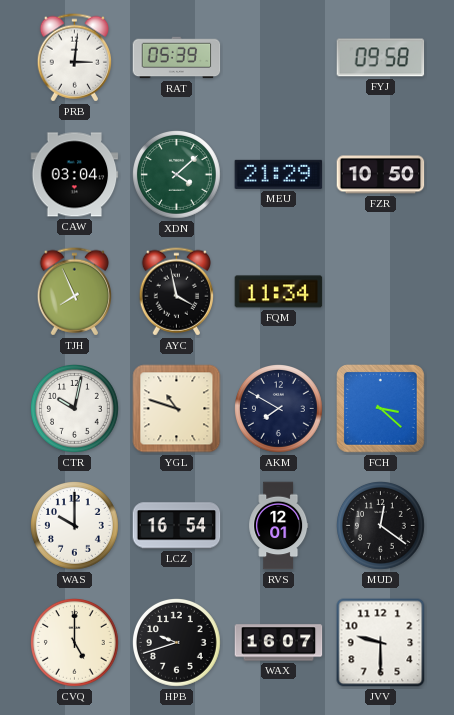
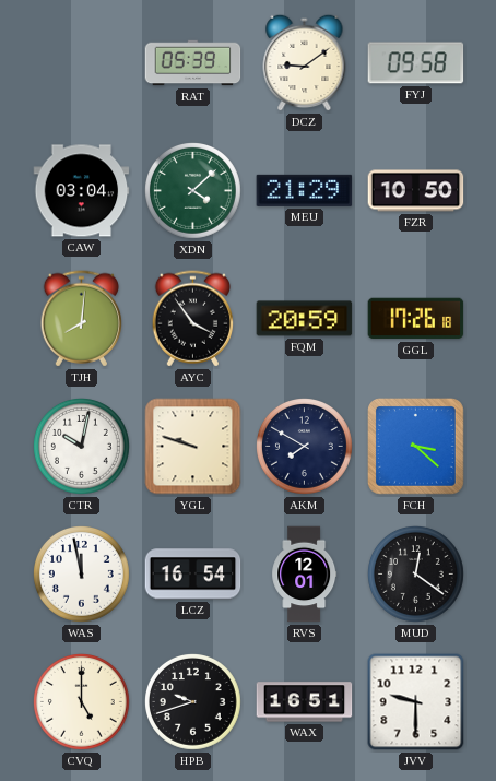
PRB: 3:01 -> none
DCZ: none -> 9:09
TJH: 7:56 -> 8:01
AYC: 3:58 -> 3:54
FQM: 11:34 -> 20:59
GGL: none -> 17:26
YGL: 10:48 -> 9:48
WAS: 10:00 -> 11:58
WAX: 16:07 -> 16:51
